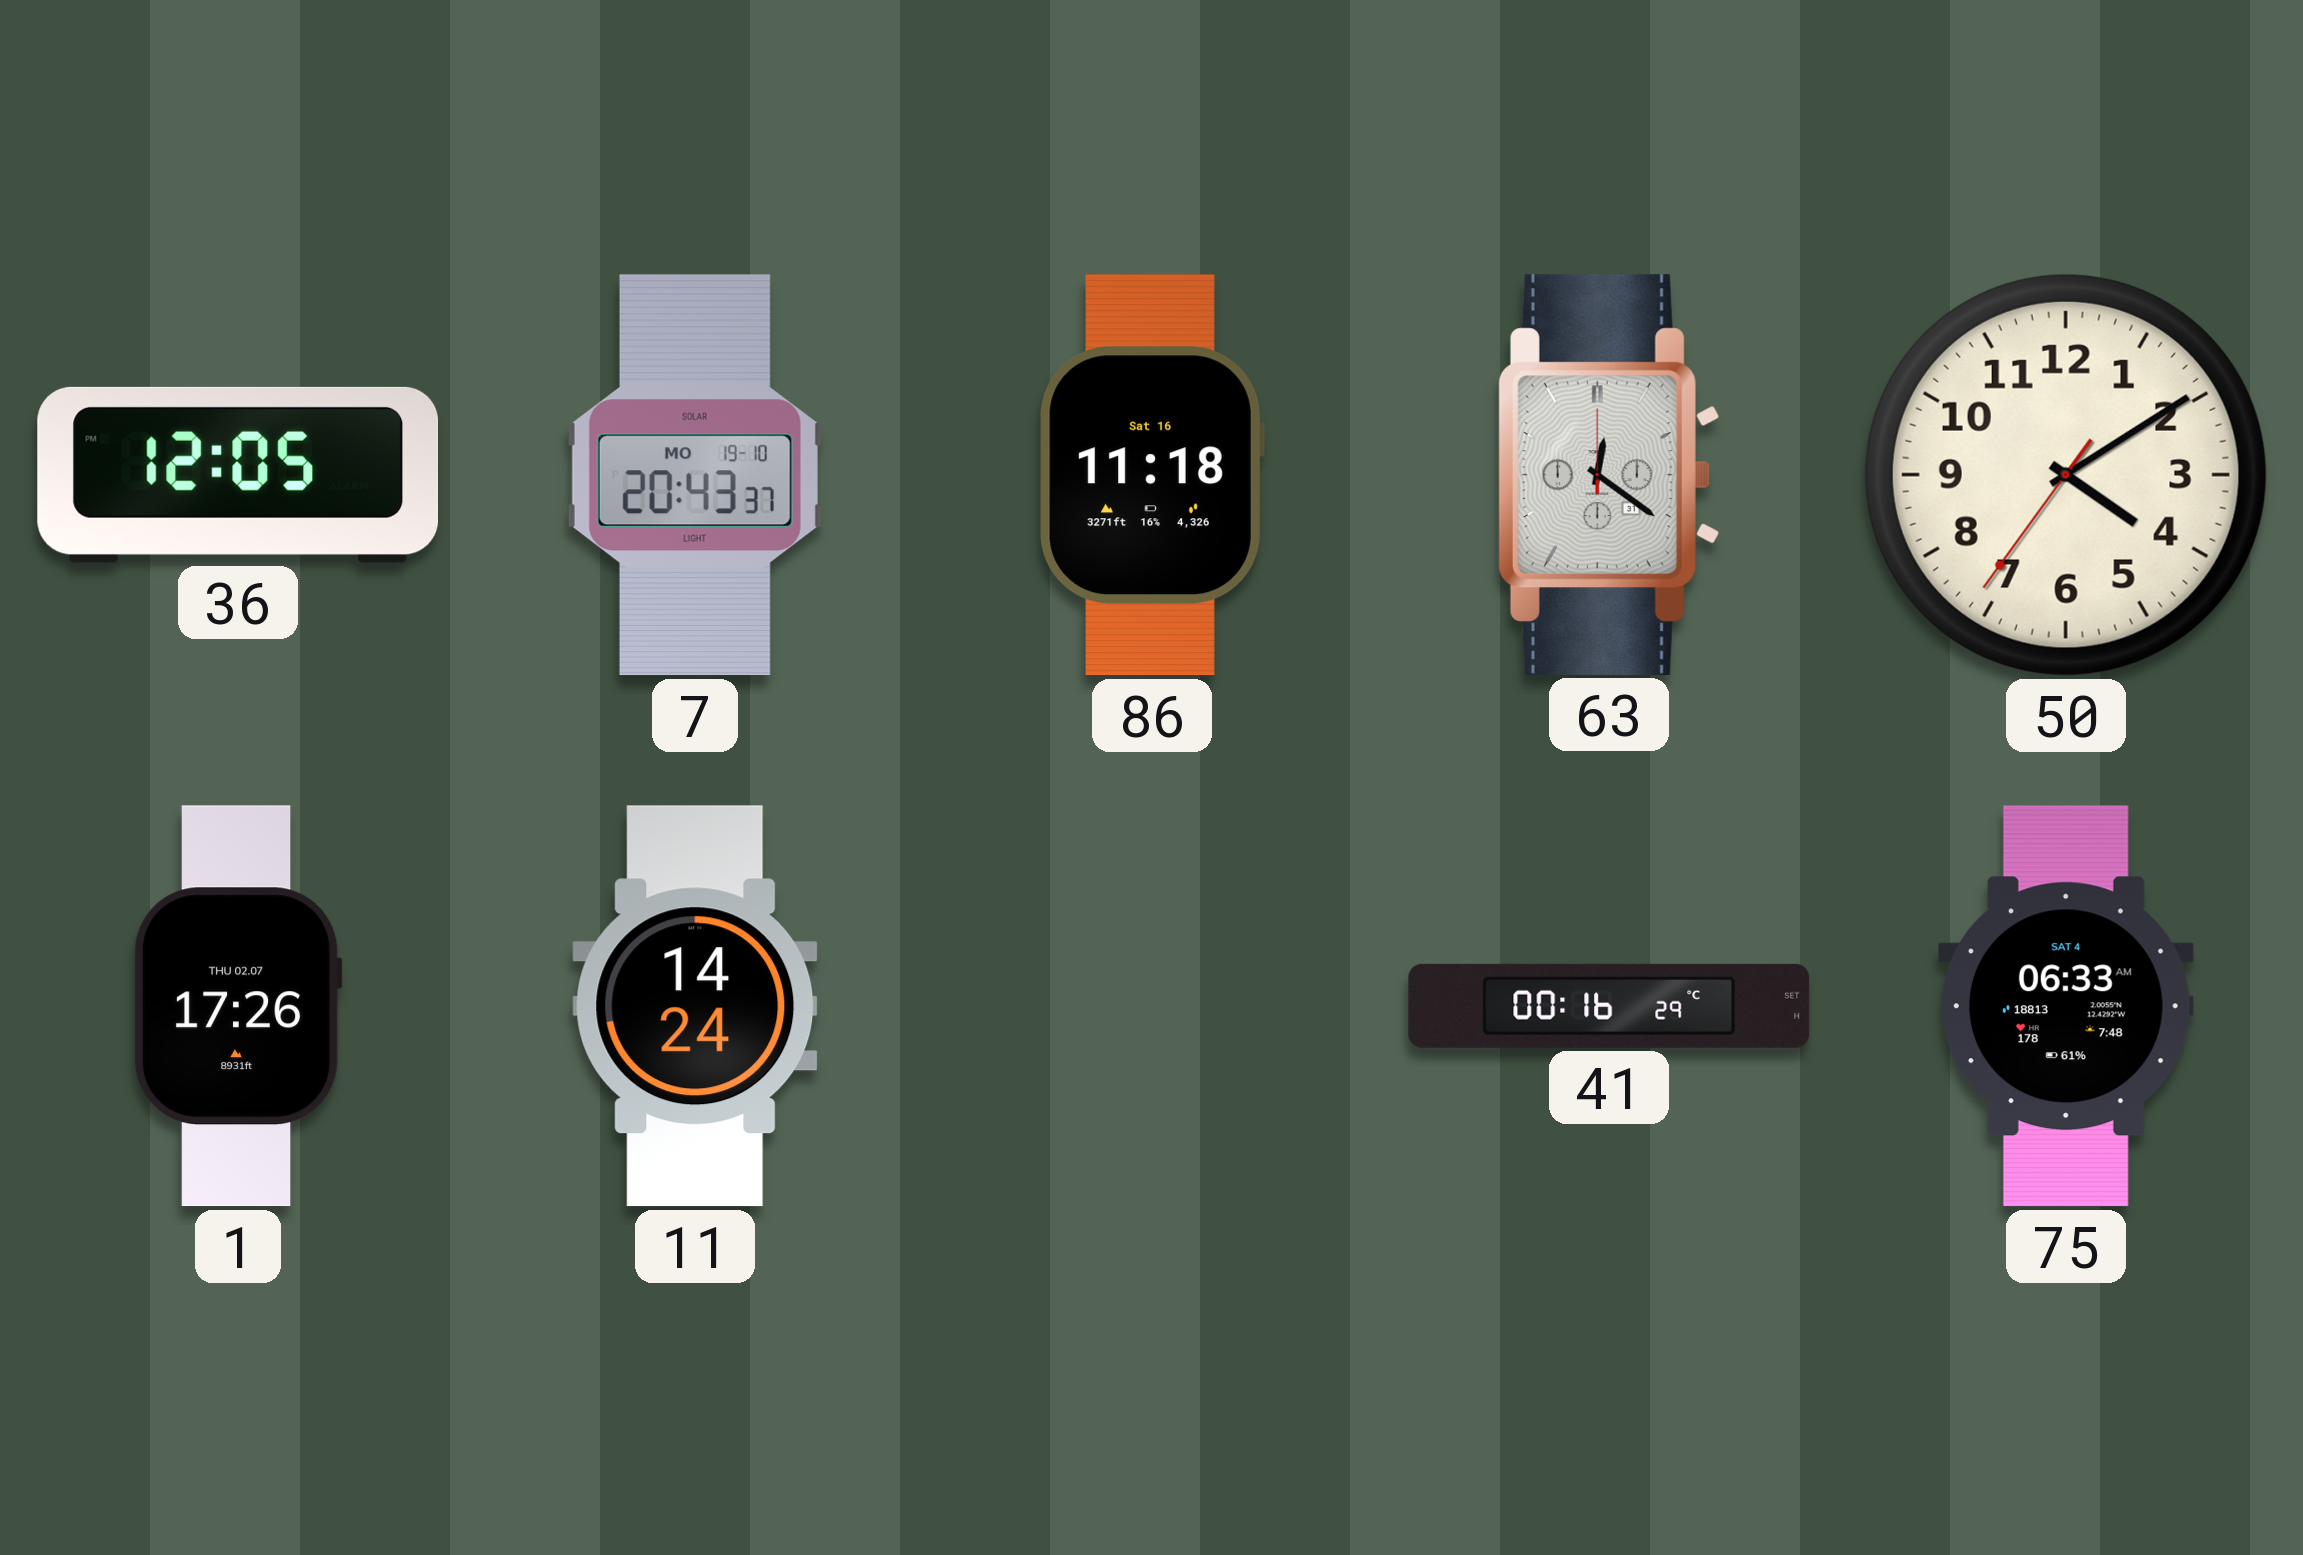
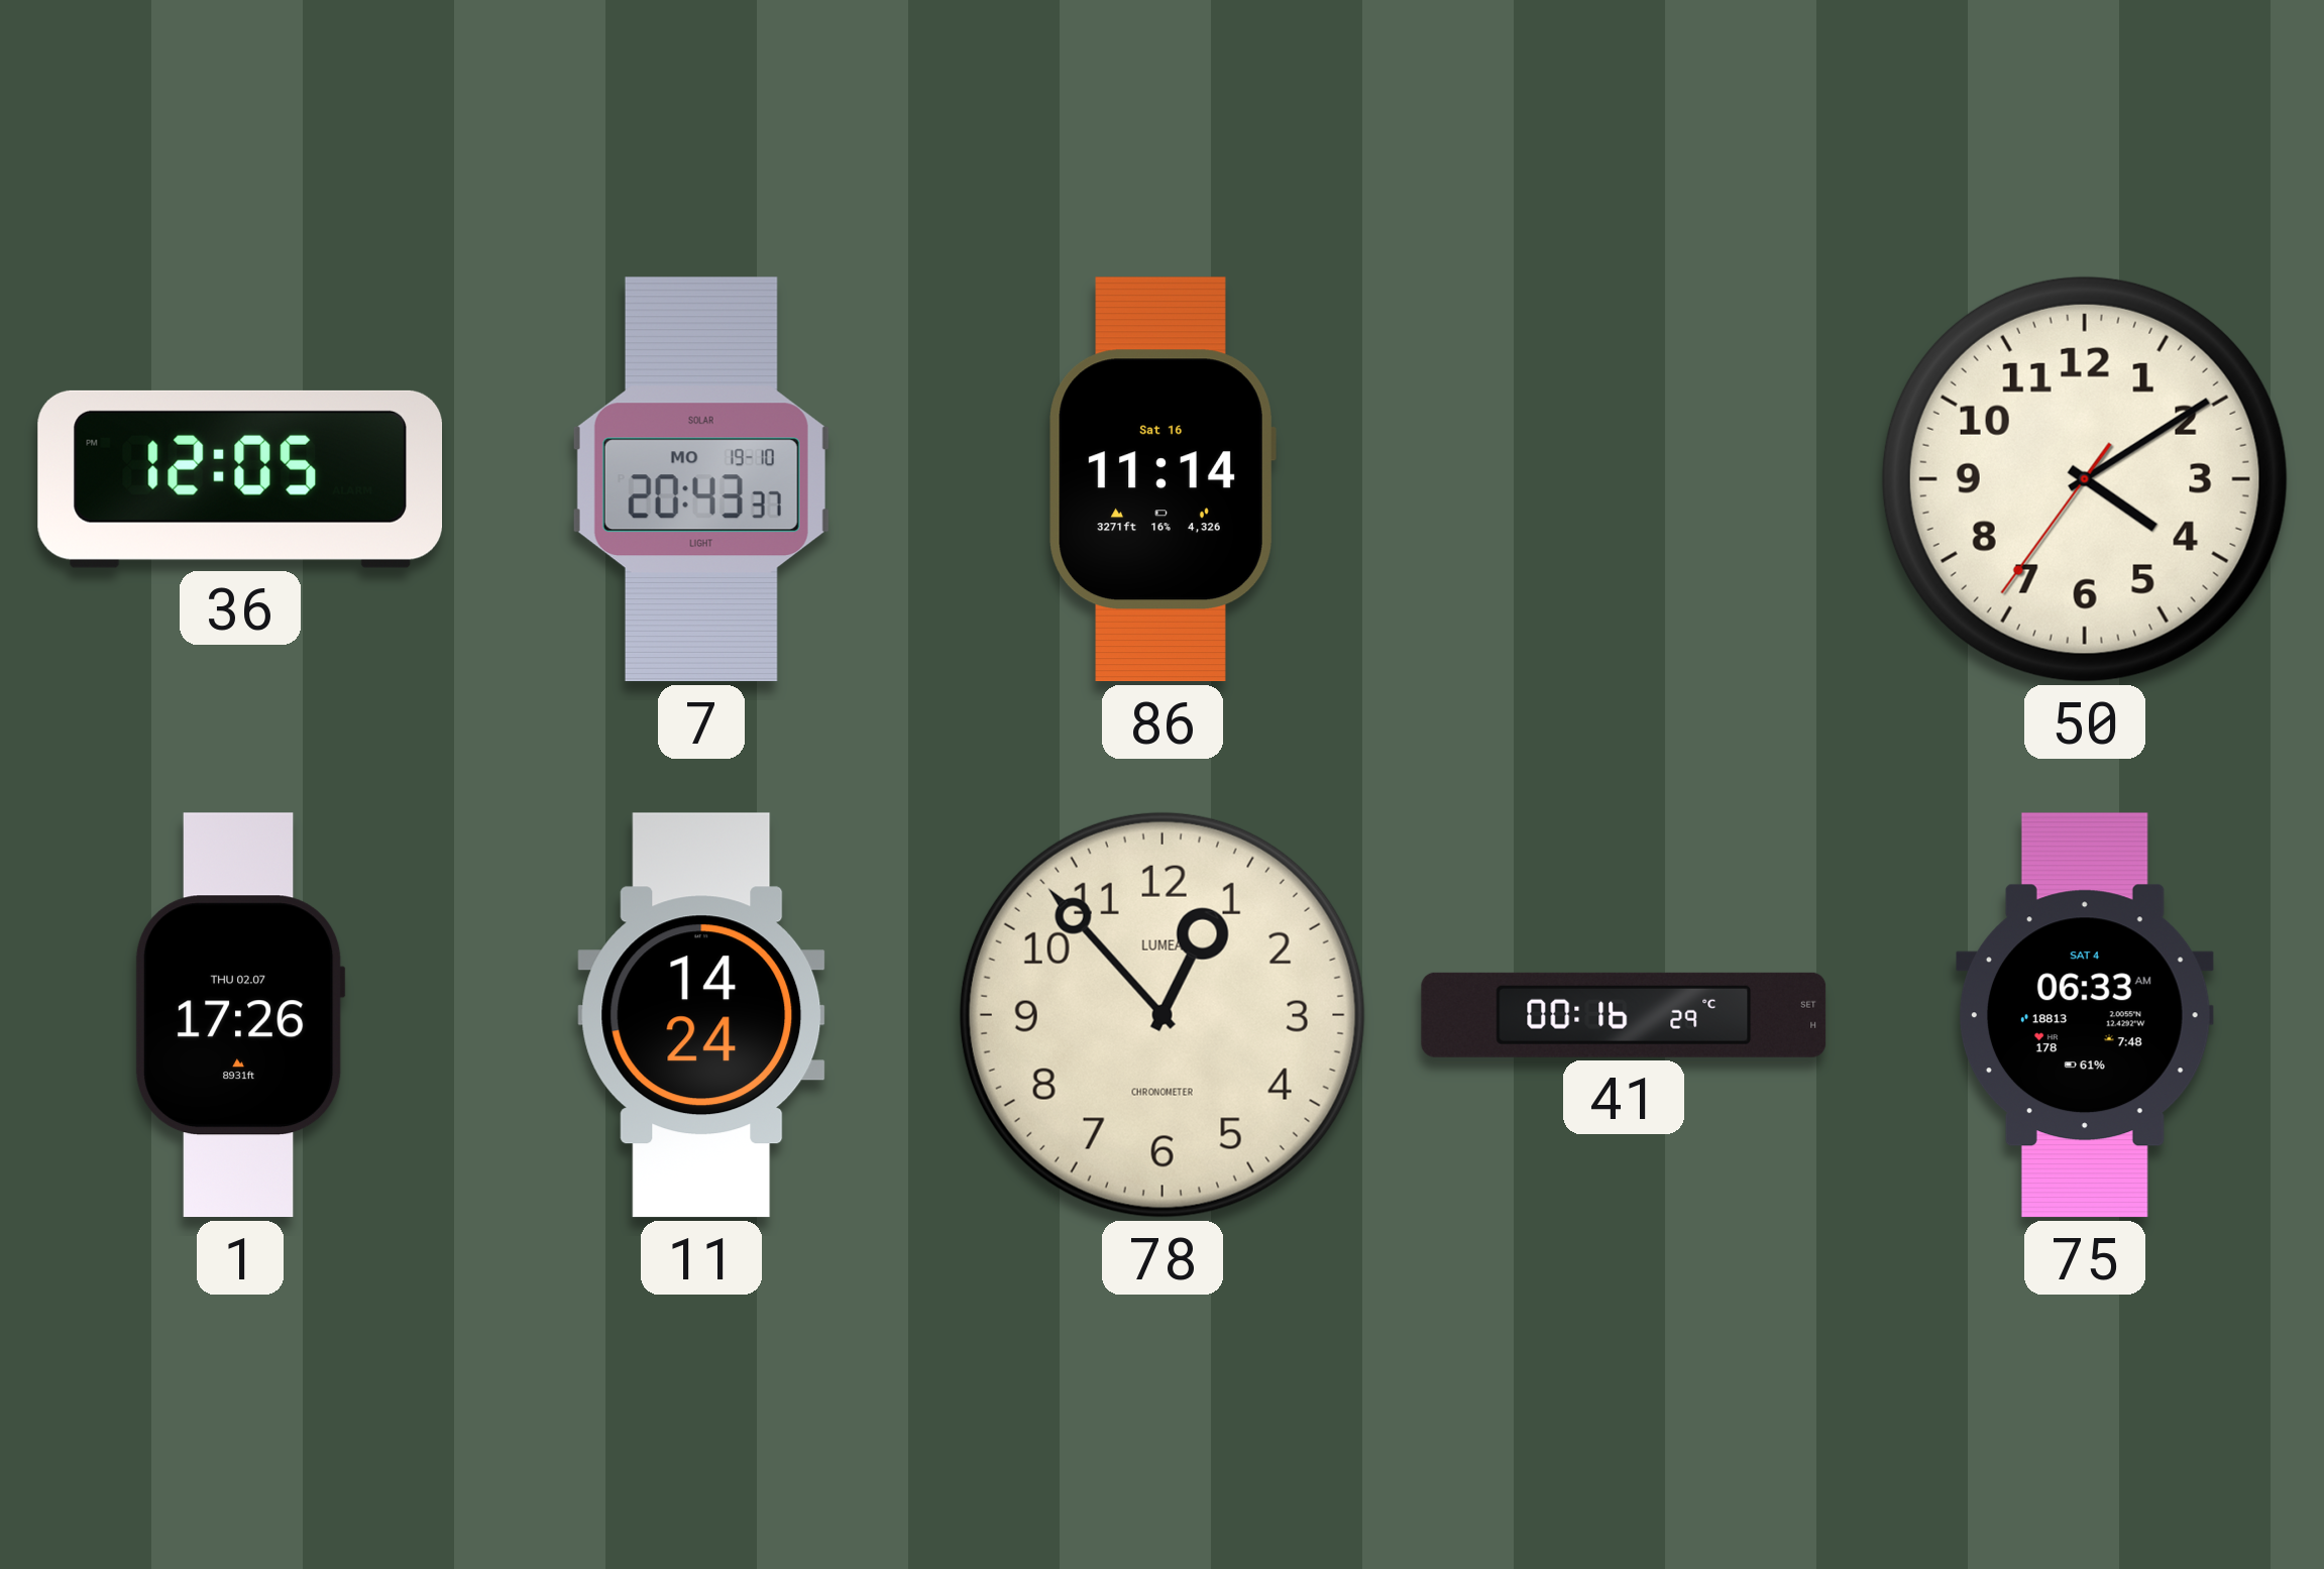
86: 11:18 -> 11:14
63: 12:21 -> none
78: none -> 12:53
